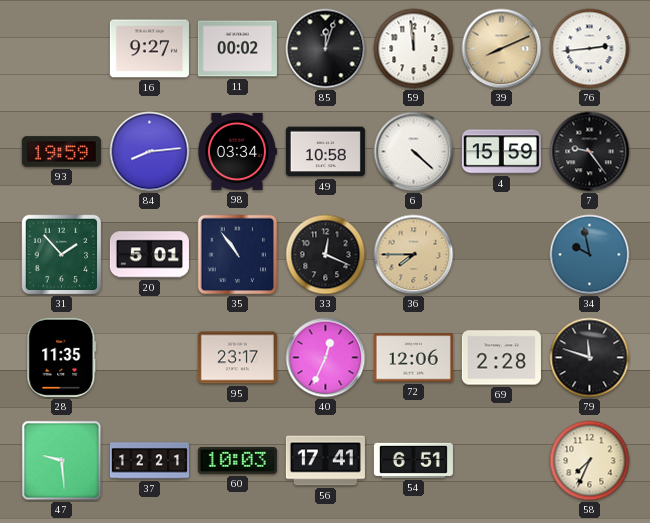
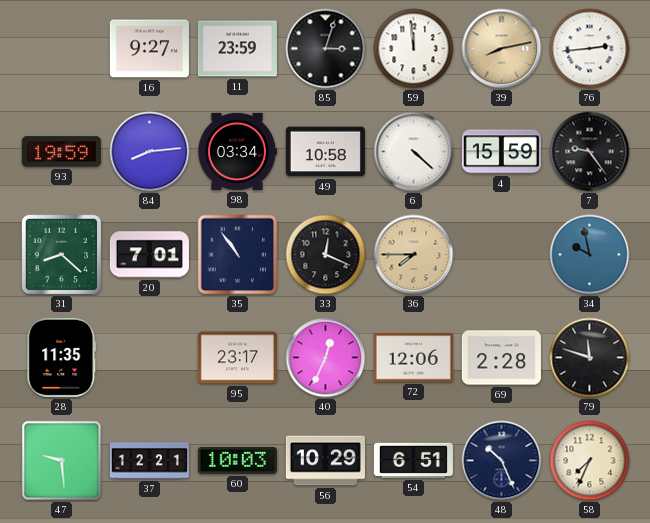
11: 00:02 -> 23:59
85: 12:03 -> 3:03
39: 8:11 -> 8:13
31: 1:53 -> 8:22
20: 5:01 -> 7:01
56: 17:41 -> 10:29
48: none -> 10:26
